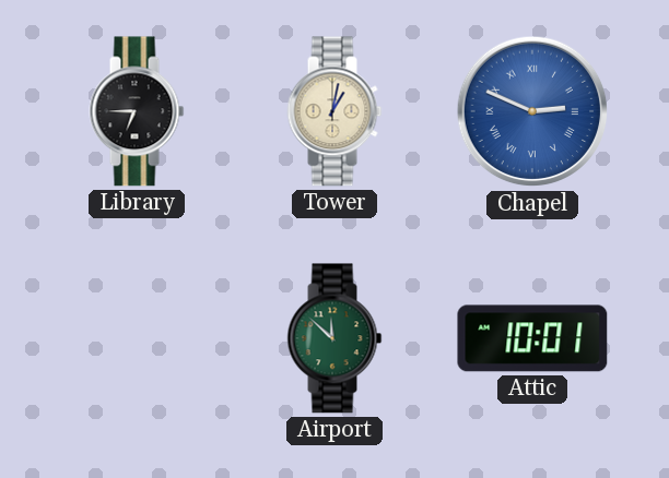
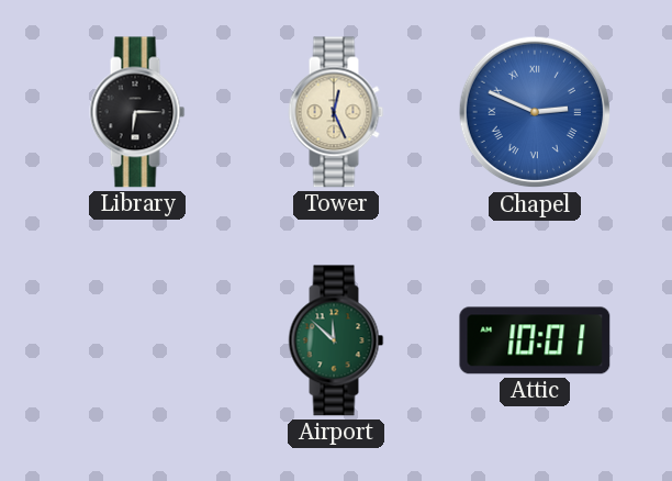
Library: 6:45 -> 6:15
Tower: 1:02 -> 12:26
